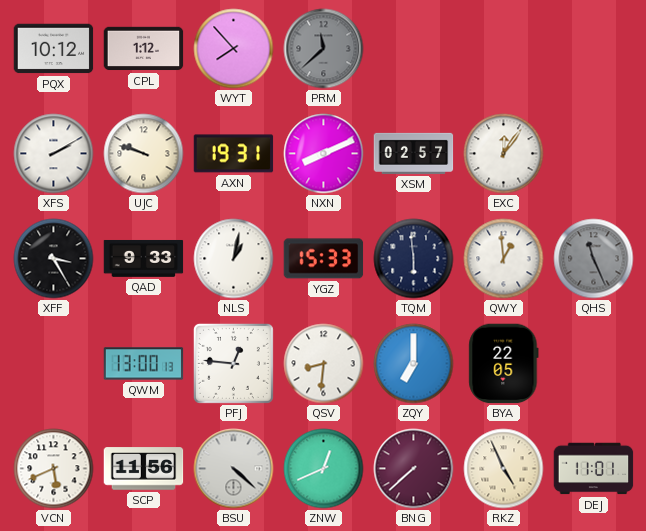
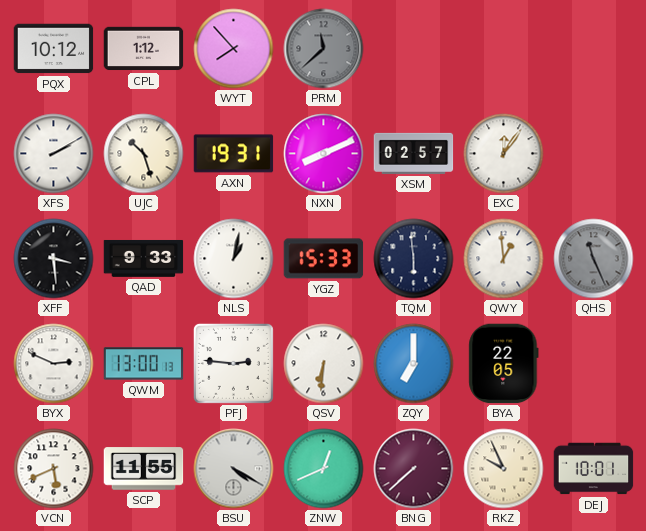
UJC: 9:48 -> 10:27
XFF: 3:25 -> 3:29
BYX: none -> 2:49
PFJ: 12:46 -> 2:46
QSV: 8:31 -> 6:31
SCP: 11:56 -> 11:55
BSU: 4:22 -> 4:20
RKZ: 4:56 -> 9:56
DEJ: 11:01 -> 10:01
